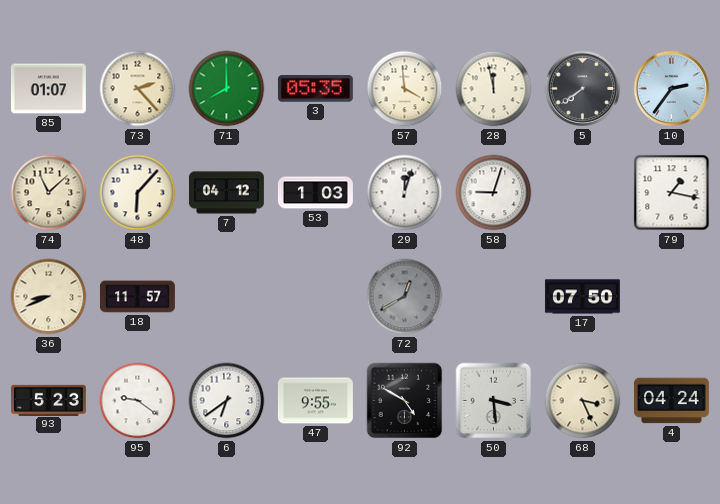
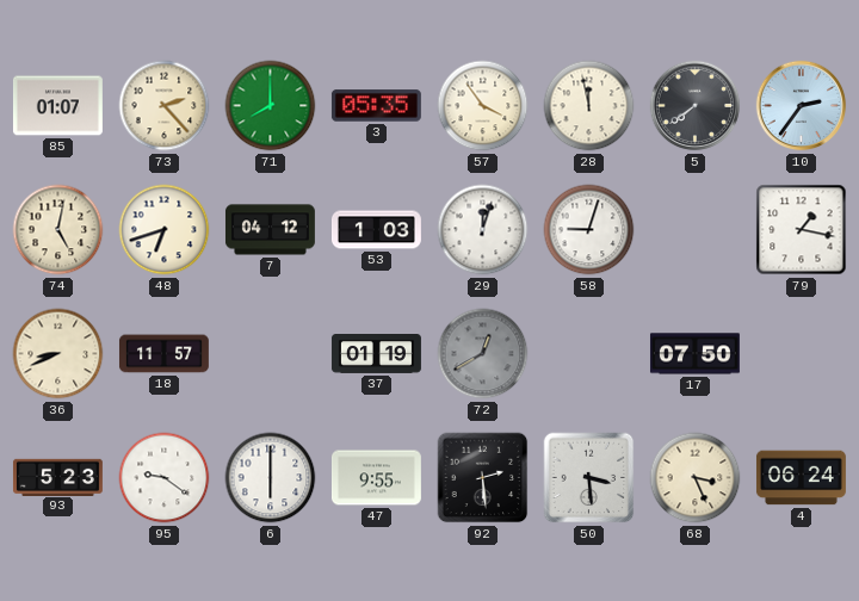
57: 3:59 -> 3:54
74: 11:08 -> 5:02
48: 6:07 -> 6:42
37: none -> 01:19
6: 6:39 -> 6:00
92: 4:50 -> 2:29
4: 04:24 -> 06:24
